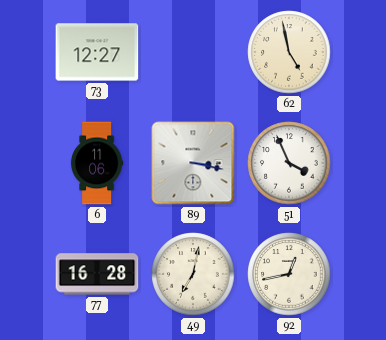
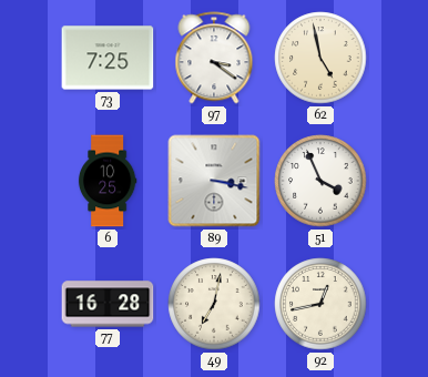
73: 12:27 -> 7:25
97: none -> 3:21
6: 11:06 -> 10:25
